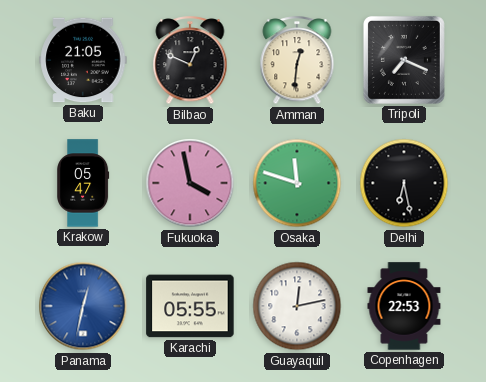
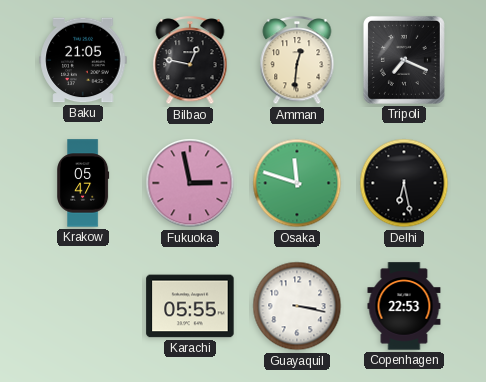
Bilbao: 12:49 -> 12:47
Fukuoka: 3:58 -> 2:58
Panama: 12:32 -> none
Guayaquil: 12:13 -> 3:17
